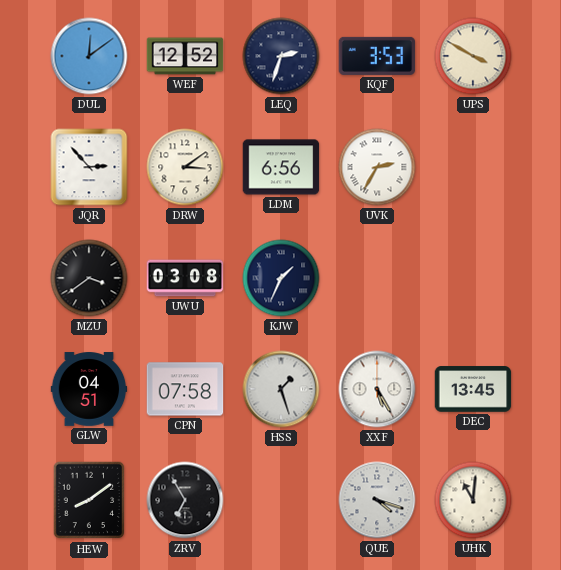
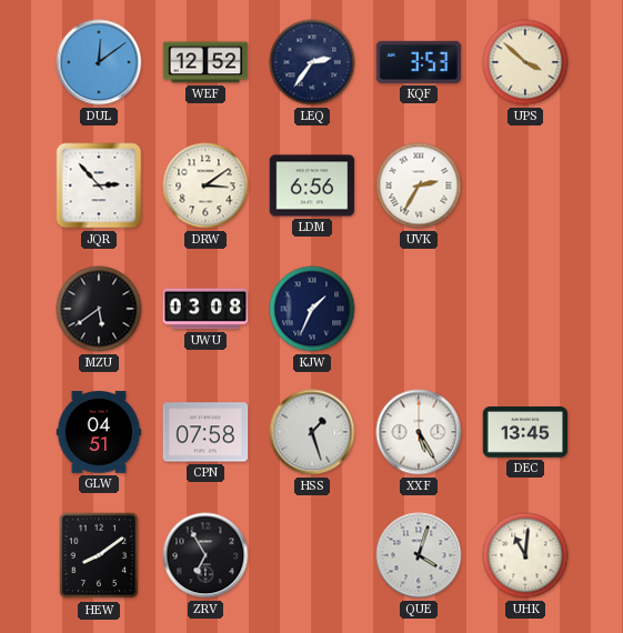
LEQ: 2:33 -> 2:36
UPS: 3:50 -> 3:52
MZU: 3:39 -> 5:39
QUE: 4:18 -> 4:03
